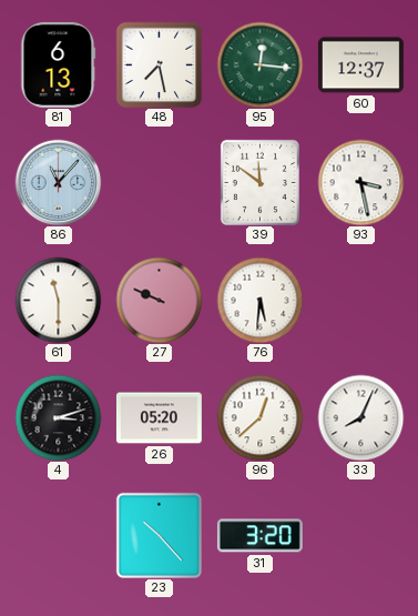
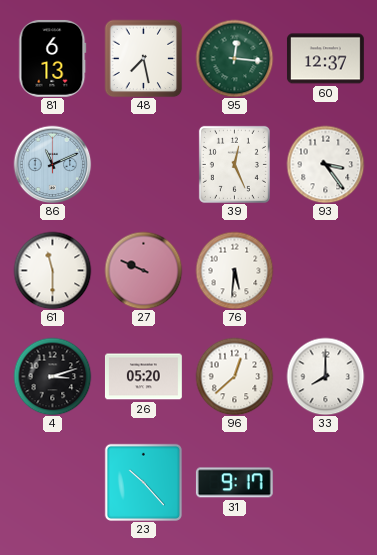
86: 11:07 -> 11:11
39: 11:51 -> 12:26
93: 3:28 -> 3:24
33: 8:04 -> 8:00
31: 3:20 -> 9:17
